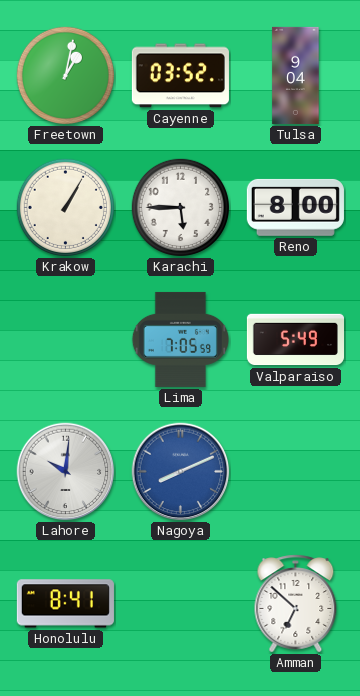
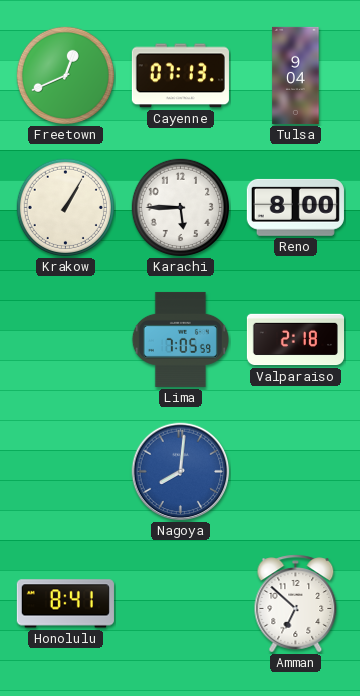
Freetown: 1:02 -> 12:41
Cayenne: 03:52 -> 07:13
Valparaiso: 5:49 -> 2:18
Lahore: 10:01 -> none
Nagoya: 8:11 -> 8:01
